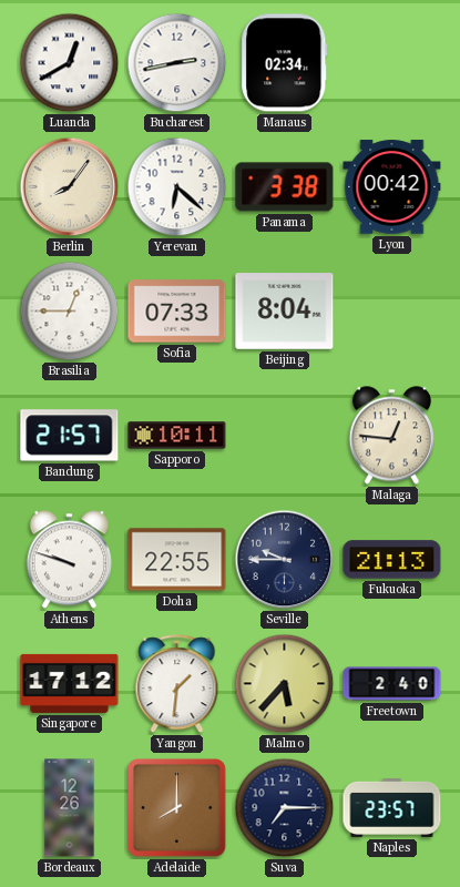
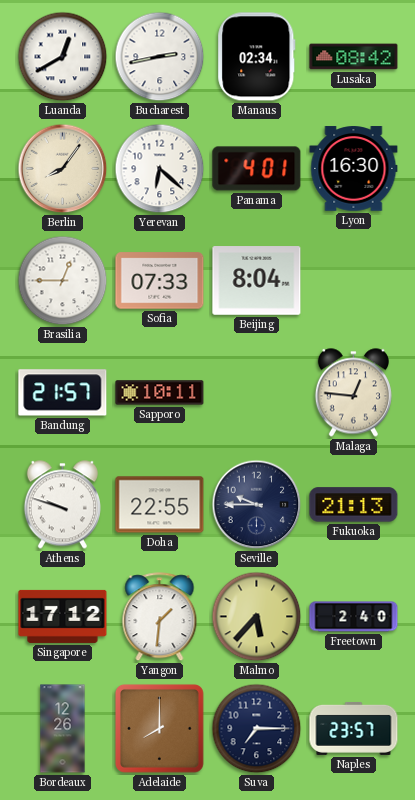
Lusaka: none -> 08:42
Panama: 3:38 -> 4:01
Lyon: 00:42 -> 16:30
